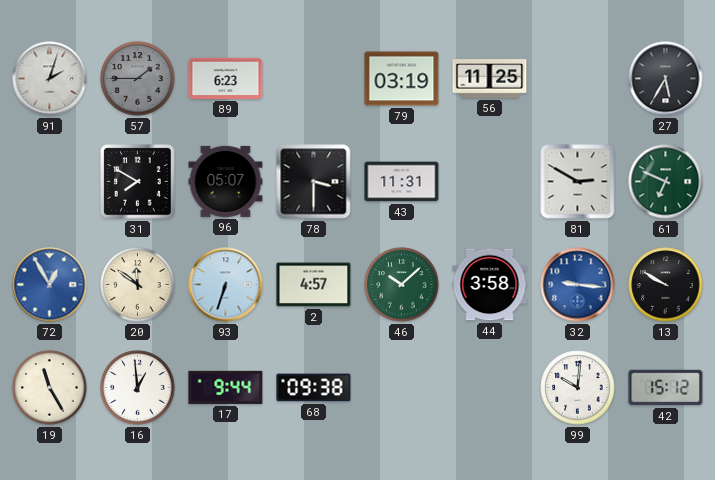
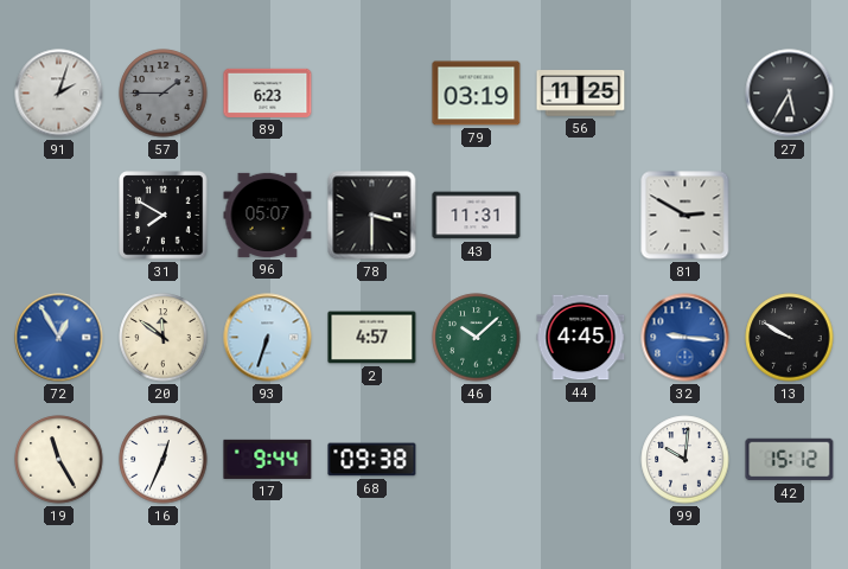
61: 6:49 -> none
44: 3:58 -> 4:45
16: 12:59 -> 12:34
